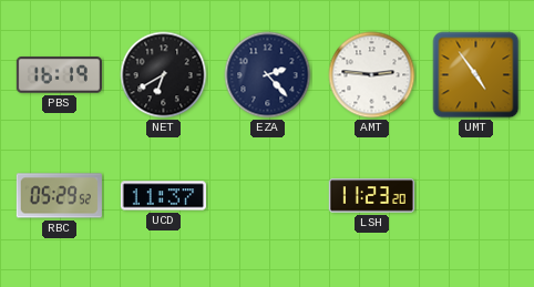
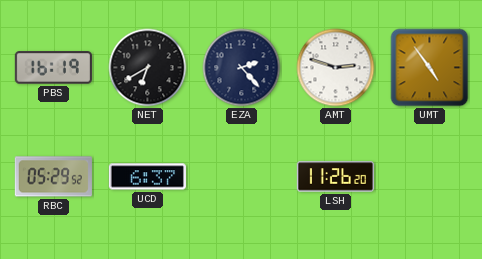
AMT: 2:46 -> 2:48
UCD: 11:37 -> 6:37
LSH: 11:23 -> 11:26
